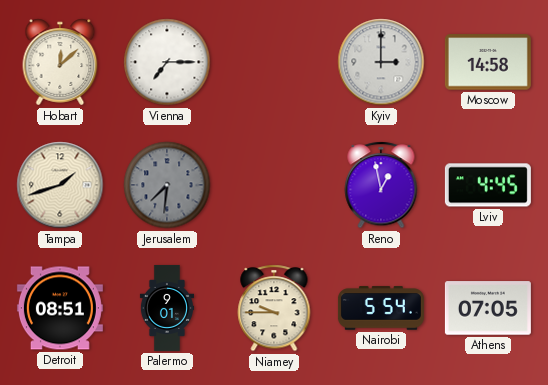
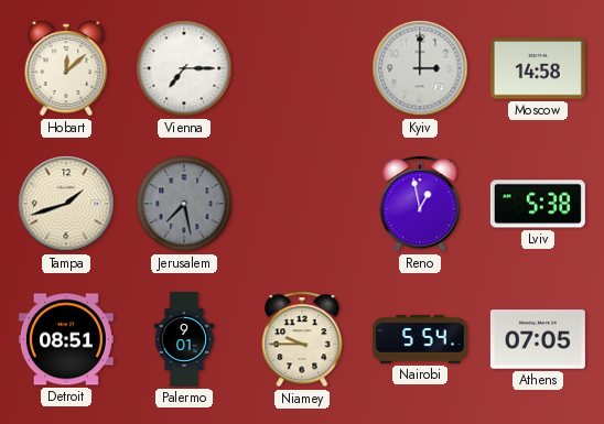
Jerusalem: 7:31 -> 7:28
Lviv: 4:45 -> 5:38
